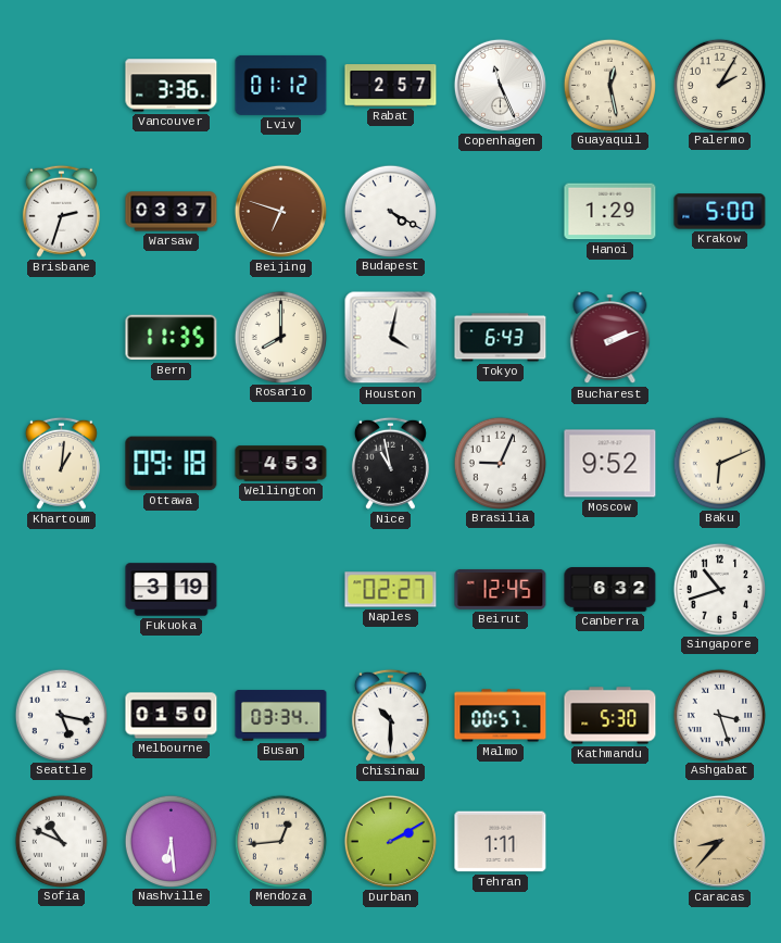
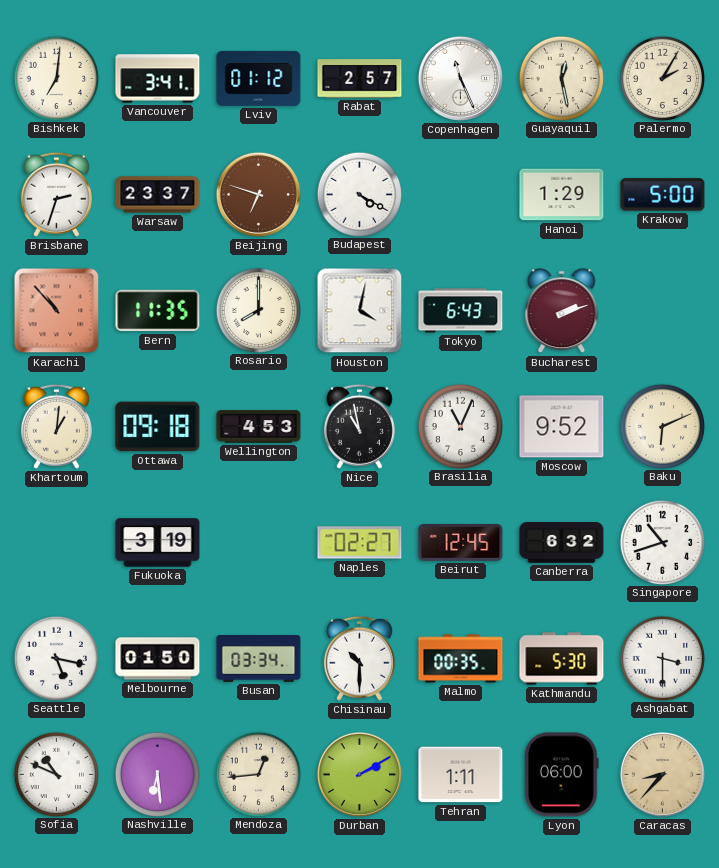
Bishkek: none -> 7:01
Vancouver: 3:36 -> 3:41
Warsaw: 03:37 -> 23:37
Karachi: none -> 10:53
Brasilia: 9:04 -> 11:04
Malmo: 00:57 -> 00:35
Ashgabat: 3:27 -> 3:30
Lyon: none -> 06:00
